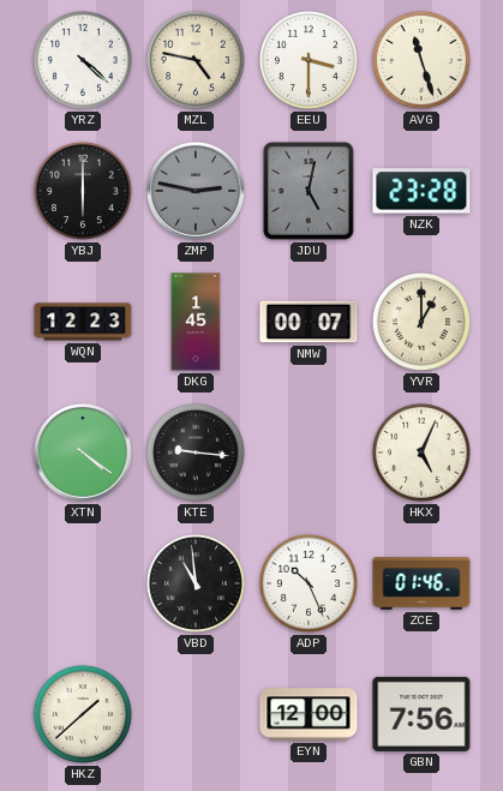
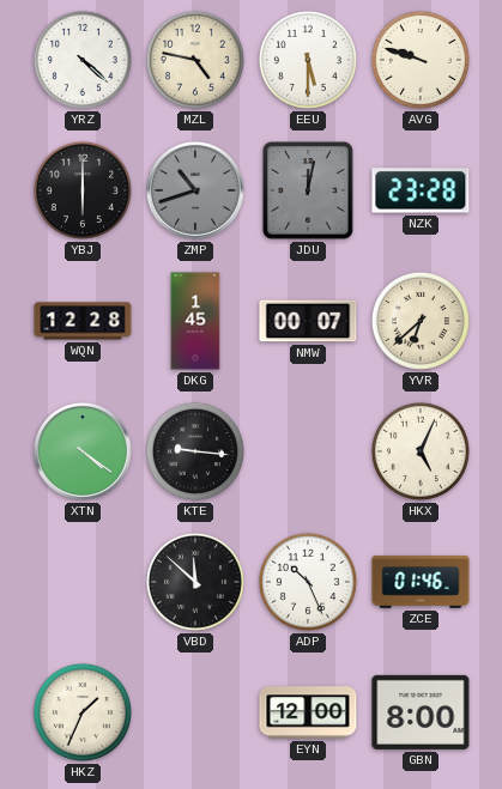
EEU: 3:30 -> 5:30
AVG: 11:27 -> 9:48
ZMP: 2:47 -> 10:42
JDU: 5:02 -> 12:02
WQN: 12:23 -> 12:28
YVR: 1:00 -> 6:38
VBD: 10:59 -> 11:52
HKZ: 1:38 -> 1:34
GBN: 7:56 -> 8:00
